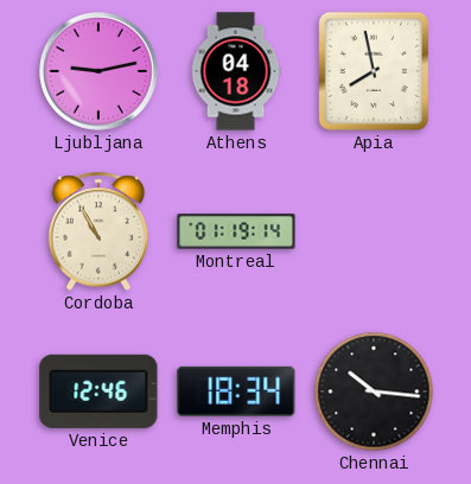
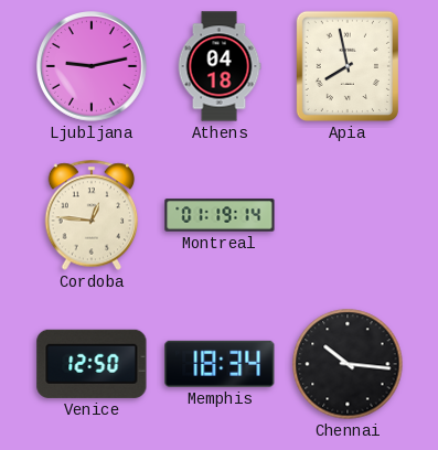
Cordoba: 10:55 -> 12:46
Venice: 12:46 -> 12:50
